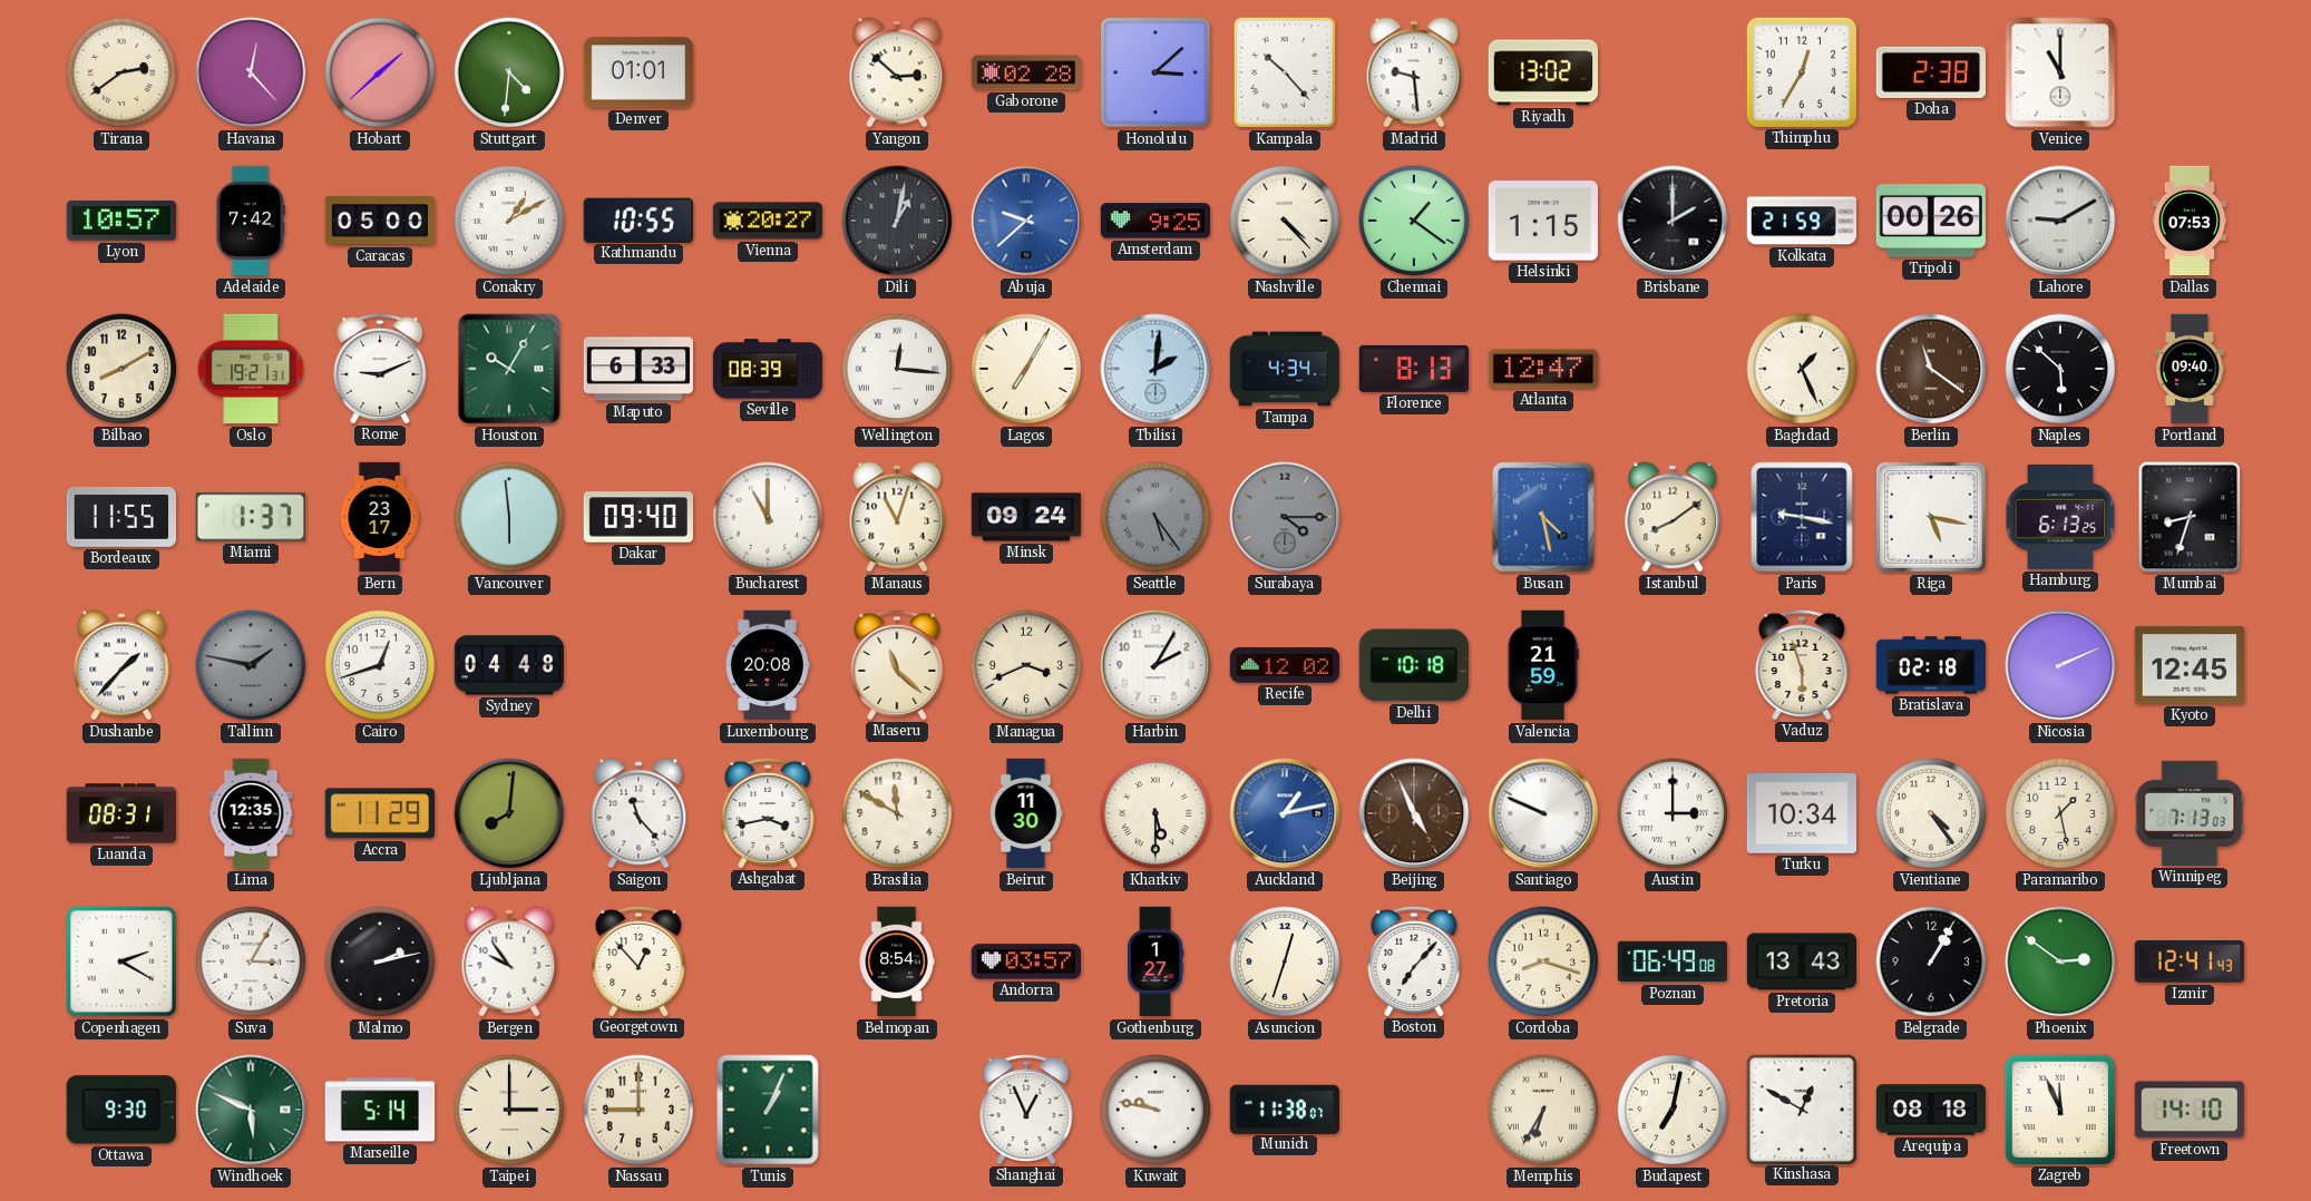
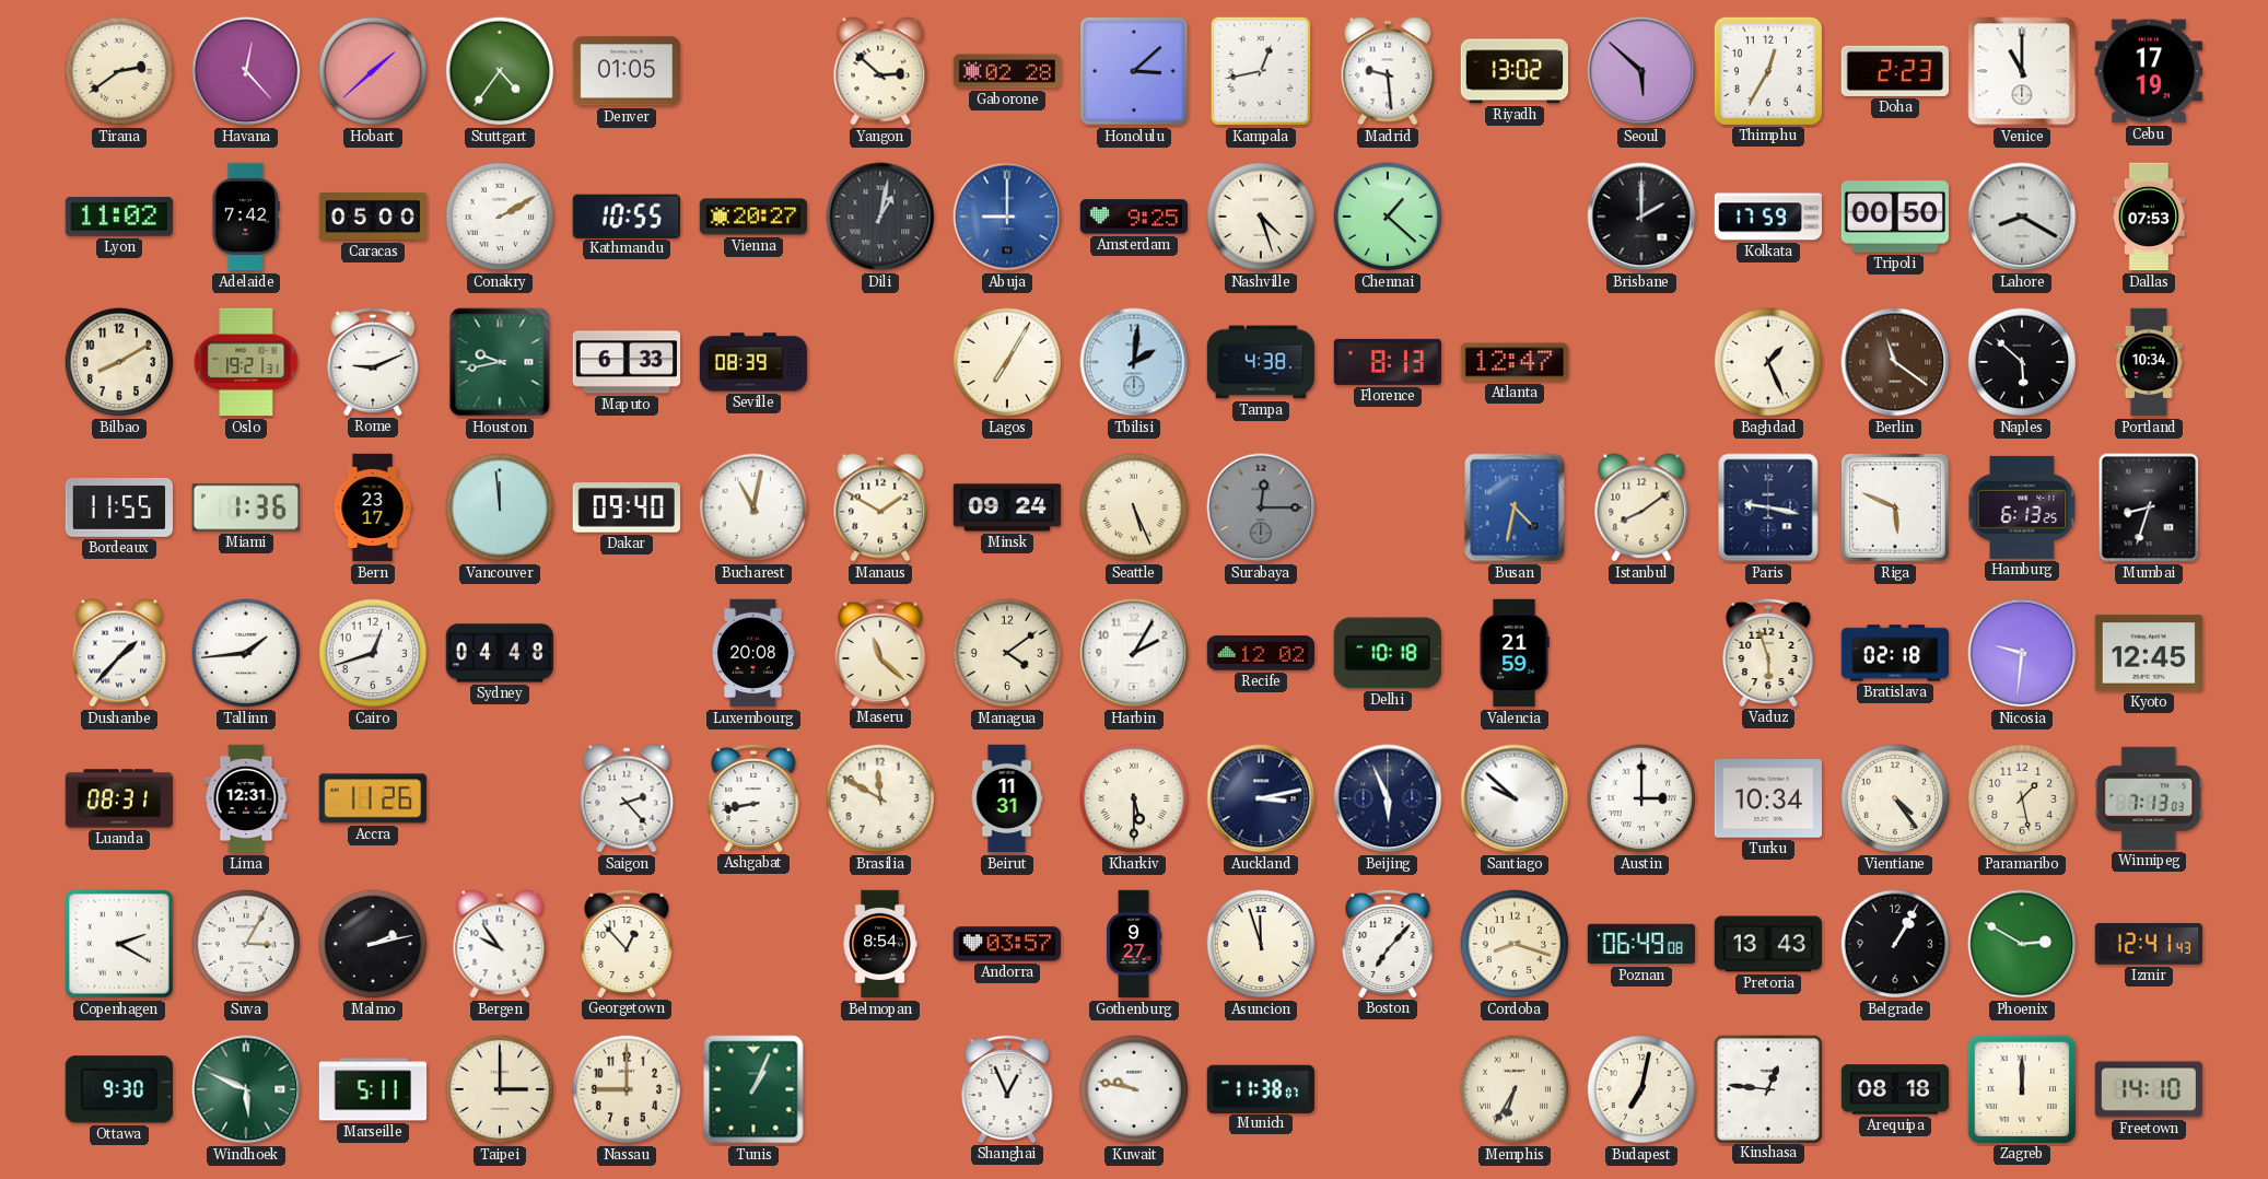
Stuttgart: 4:31 -> 4:36
Denver: 01:01 -> 01:05
Kampala: 10:23 -> 12:43
Seoul: none -> 5:52
Doha: 2:38 -> 2:23
Cebu: none -> 17:19
Lyon: 10:57 -> 11:02
Conakry: 1:10 -> 2:10
Abuja: 9:38 -> 9:00
Nashville: 4:23 -> 4:27
Chennai: 1:21 -> 1:22
Helsinki: 1:15 -> none
Kolkata: 21:59 -> 17:59
Tripoli: 00:26 -> 00:50
Lahore: 9:10 -> 8:20
Houston: 10:05 -> 9:43
Wellington: 12:16 -> none
Tampa: 4:34 -> 4:38
Portland: 09:40 -> 10:34
Miami: 1:37 -> 1:36
Vancouver: 5:59 -> 11:59
Bucharest: 11:00 -> 11:02
Manaus: 11:03 -> 1:50
Seattle: 5:24 -> 5:26
Seattle dial: grey -> cream
Surabaya: 4:15 -> 12:15
Busan: 4:28 -> 4:32
Riga: 5:17 -> 5:49
Tallinn: 1:47 -> 1:44
Tallinn dial: grey -> white
Managua: 3:41 -> 4:09
Nicosia: 2:11 -> 9:31
Lima: 12:35 -> 12:31
Accra: 11:29 -> 11:26
Ljubljana: 8:01 -> none
Saigon: 11:23 -> 2:23
Ashgabat: 3:43 -> 8:43
Beirut: 11:30 -> 11:31
Auckland: 1:13 -> 3:13
Auckland dial: blue -> navy
Beijing: 4:56 -> 5:56
Beijing dial: brown -> navy
Santiago: 9:49 -> 9:52
Gothenburg: 1:27 -> 9:27
Asuncion: 12:33 -> 11:57
Phoenix: 2:51 -> 2:50
Marseille: 5:14 -> 5:11
Kinshasa: 12:50 -> 12:46
Zagreb: 11:56 -> 12:00
